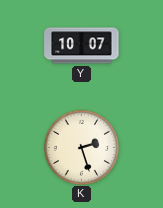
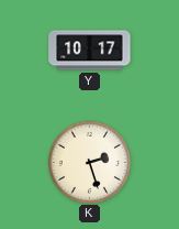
Y: 10:07 -> 10:17
